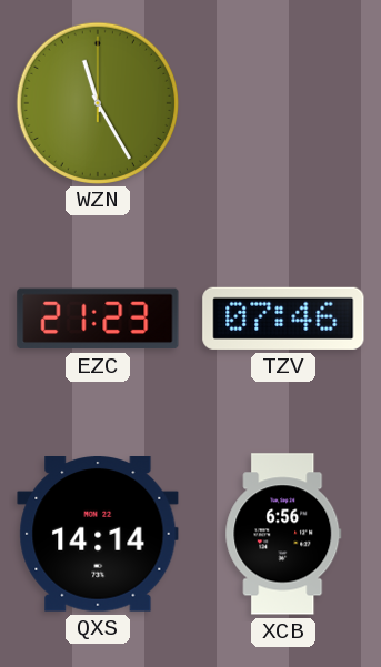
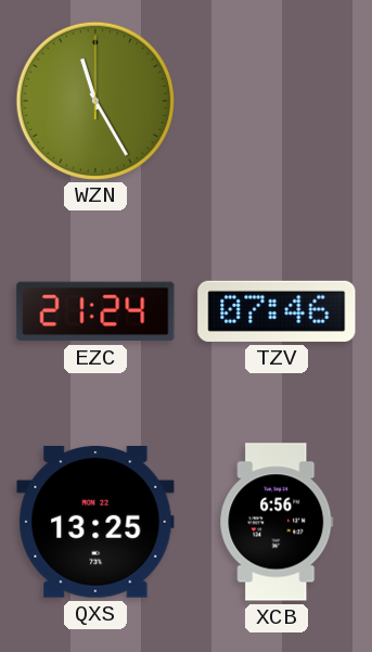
EZC: 21:23 -> 21:24
QXS: 14:14 -> 13:25
